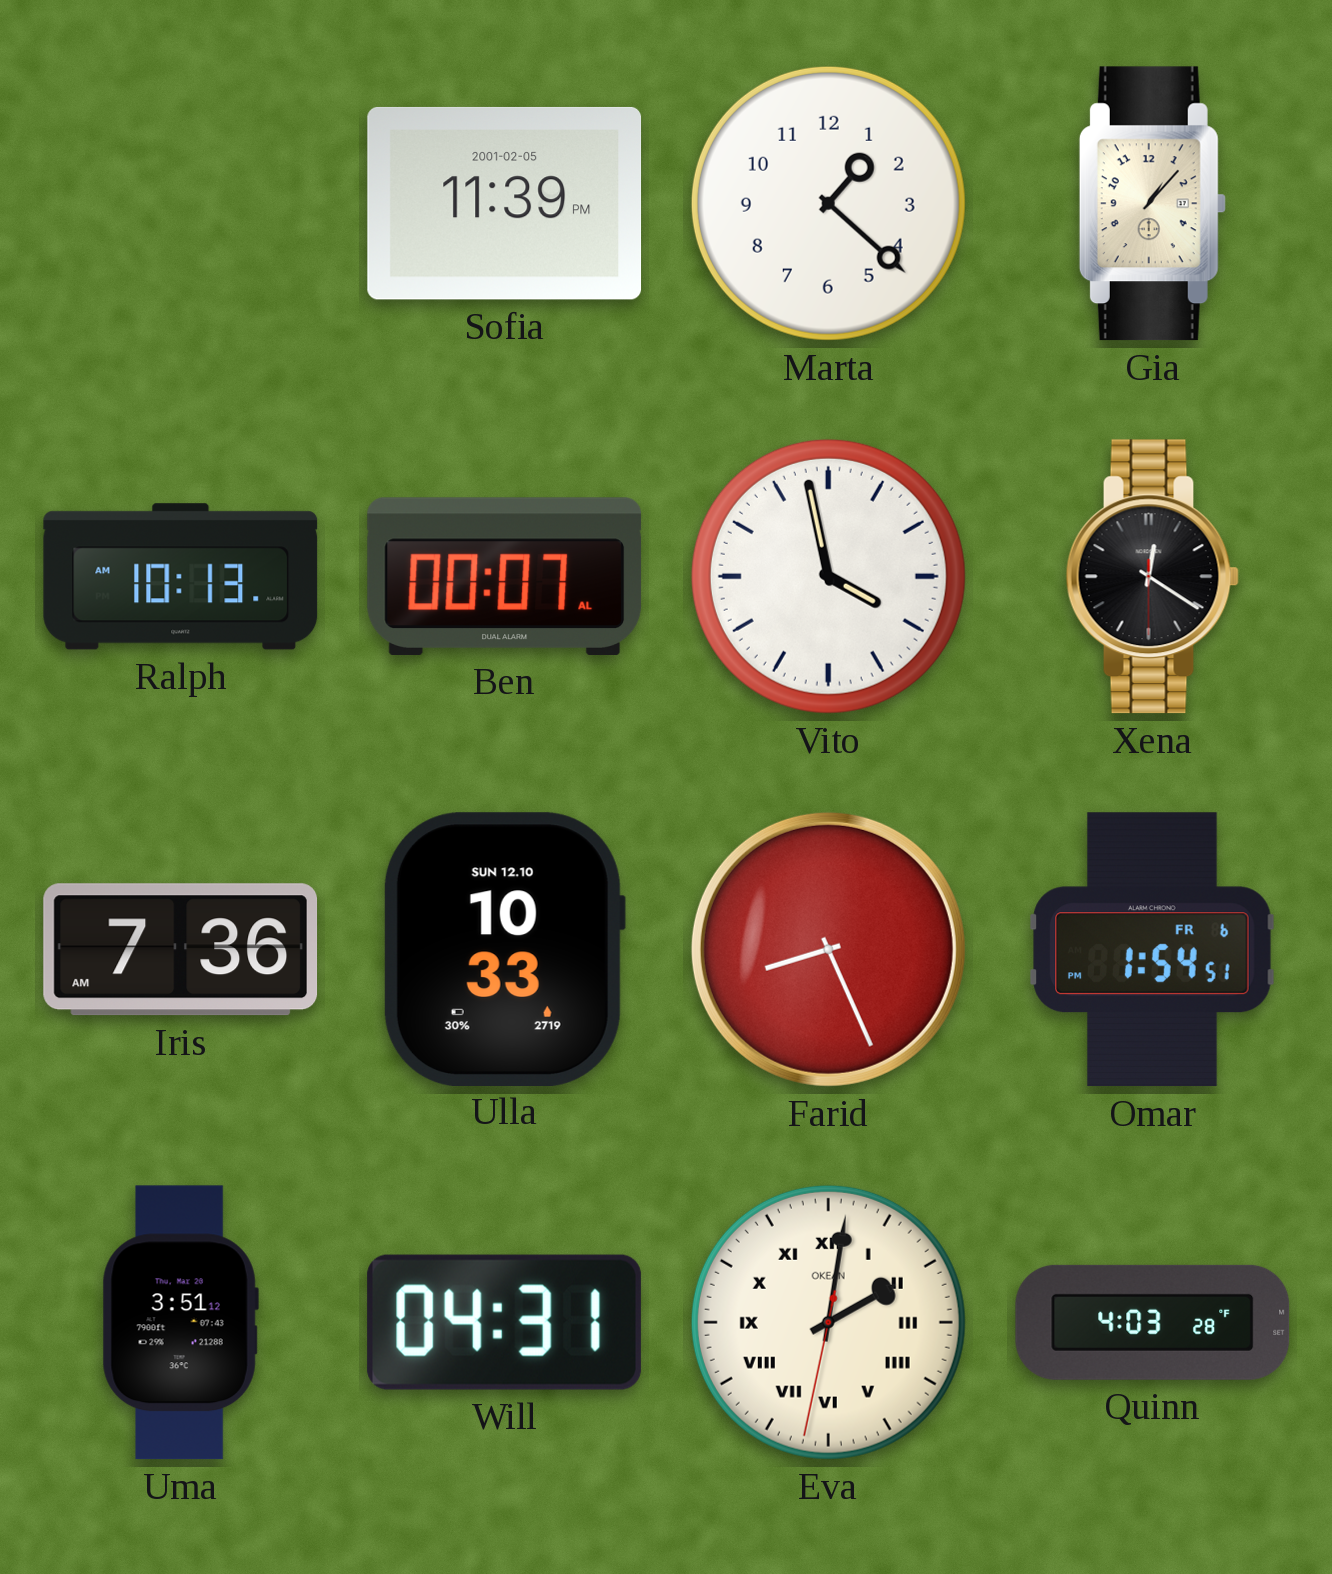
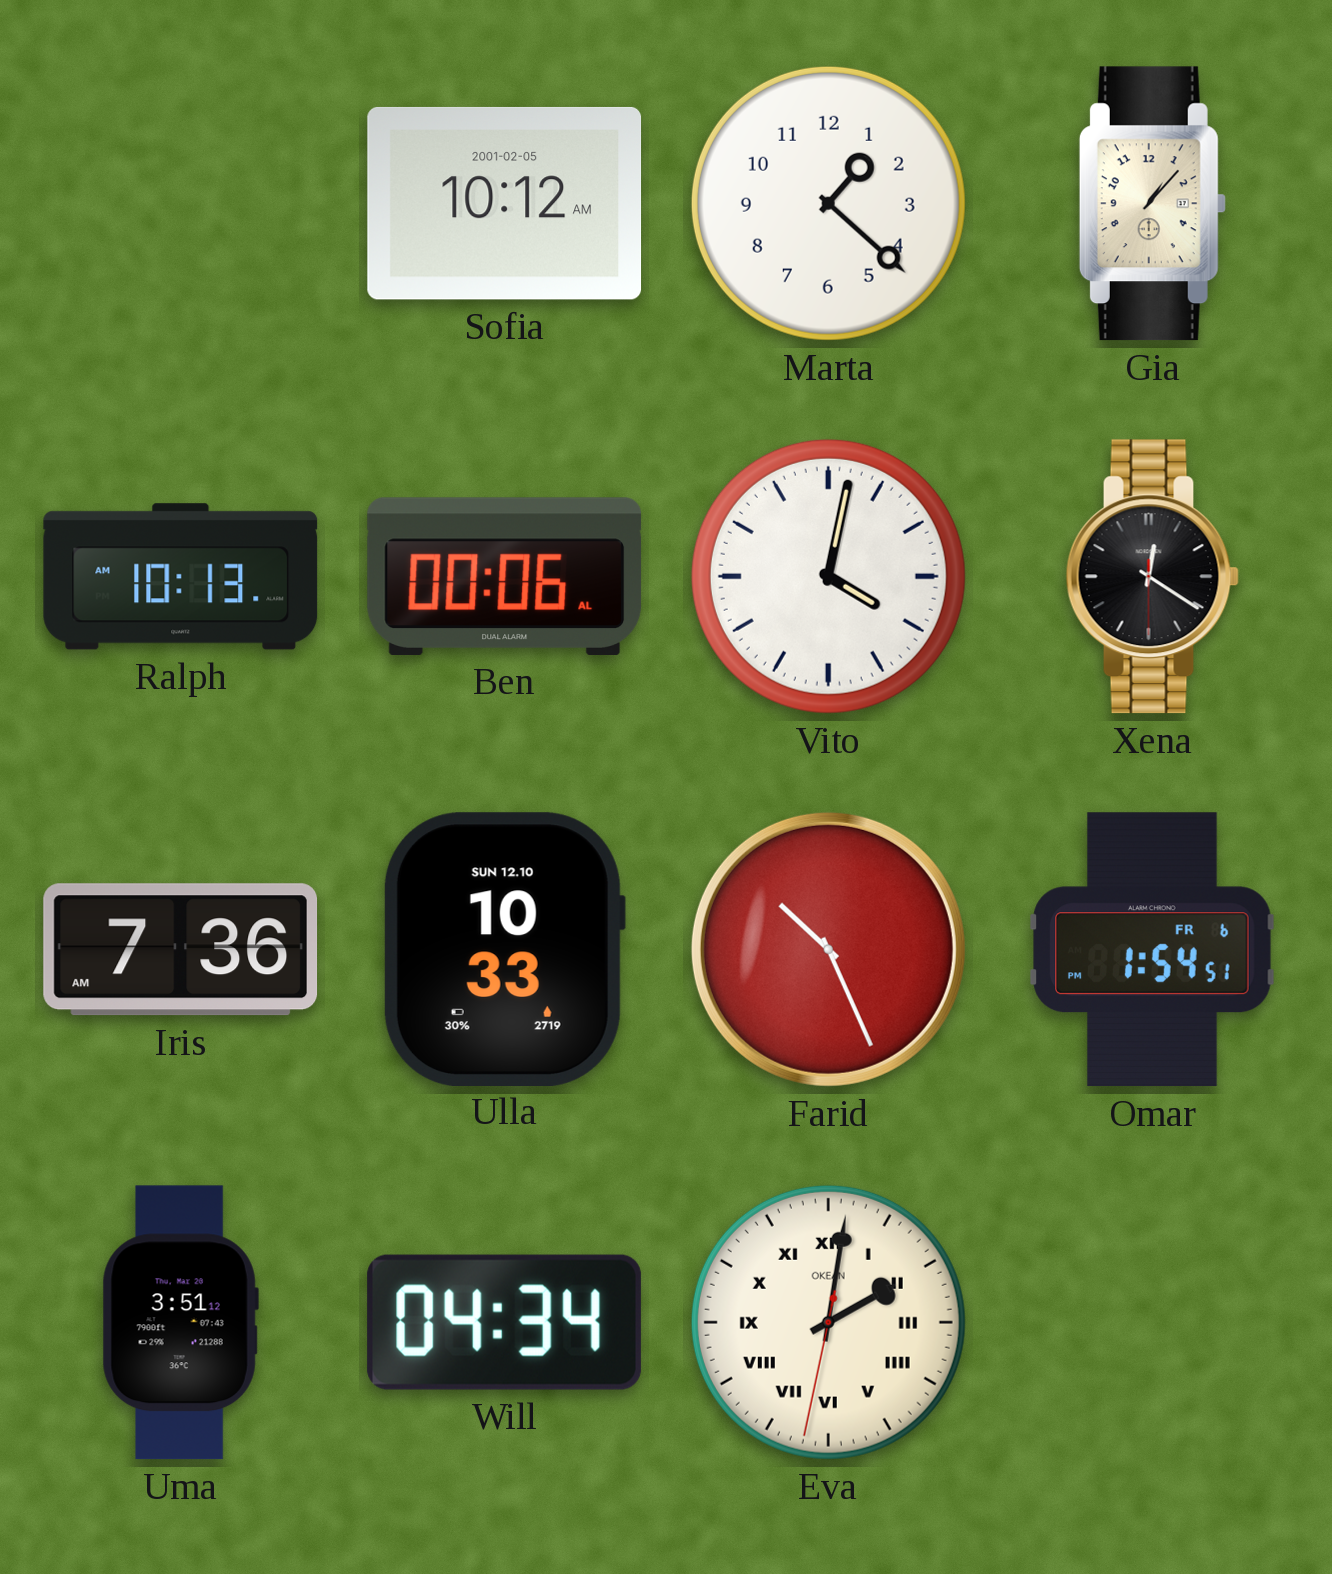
Sofia: 11:39 -> 10:12
Ben: 00:07 -> 00:06
Vito: 3:58 -> 4:02
Farid: 8:26 -> 10:26
Will: 04:31 -> 04:34
Quinn: 4:03 -> none
